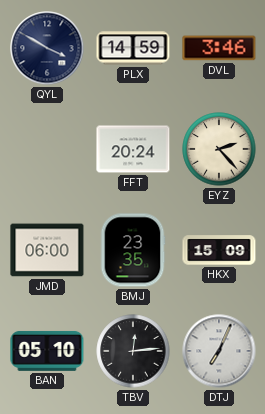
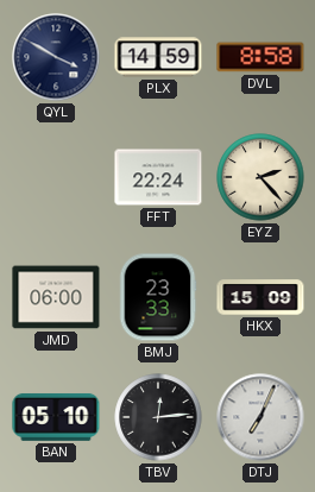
DVL: 3:46 -> 8:58
FFT: 20:24 -> 22:24
BMJ: 23:35 -> 23:33
